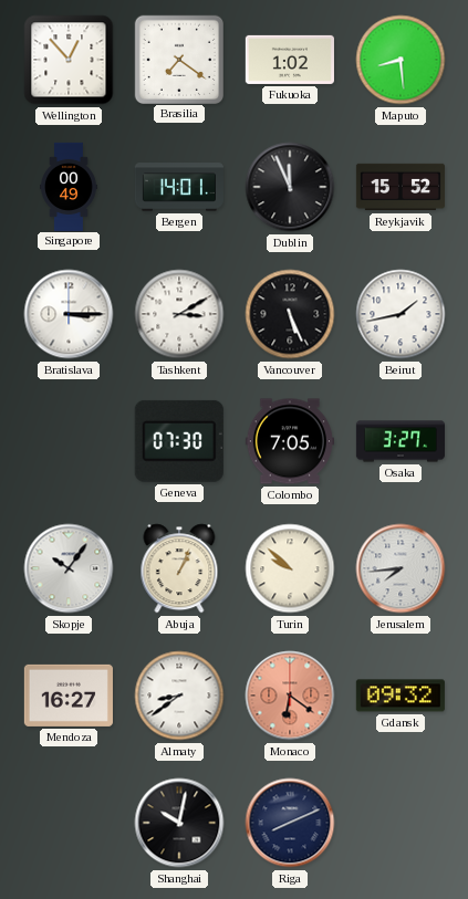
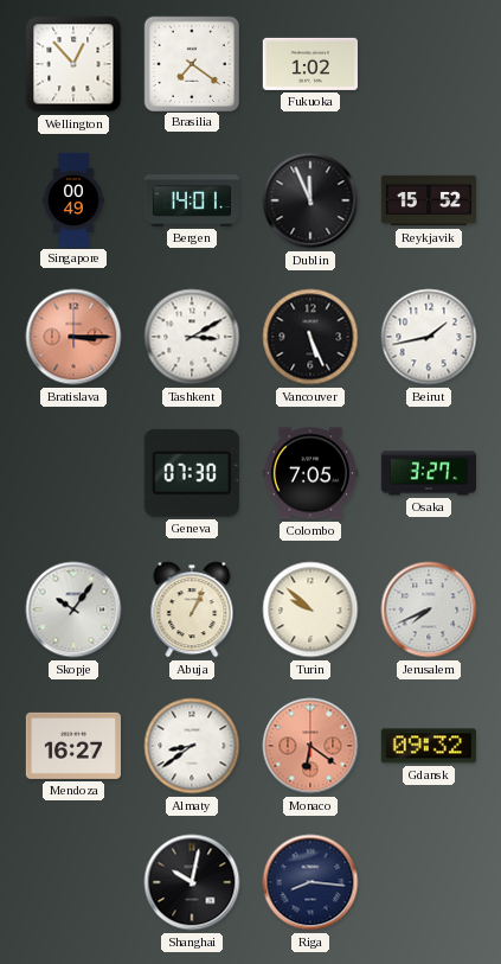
Maputo: 8:29 -> none
Bratislava dial: white -> salmon
Jerusalem: 7:44 -> 7:41
Riga: 8:11 -> 8:16
